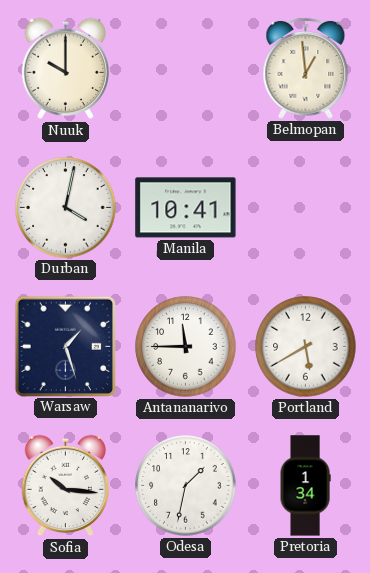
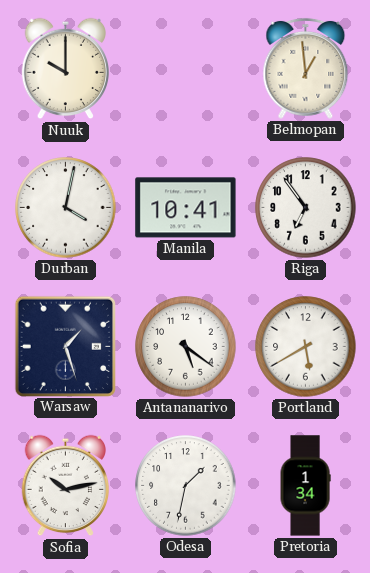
Riga: none -> 6:54
Antananarivo: 11:45 -> 5:21
Sofia: 10:16 -> 10:13
